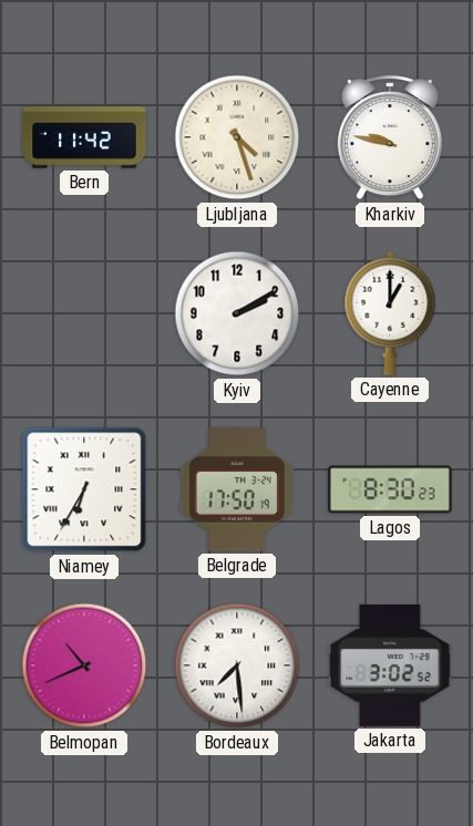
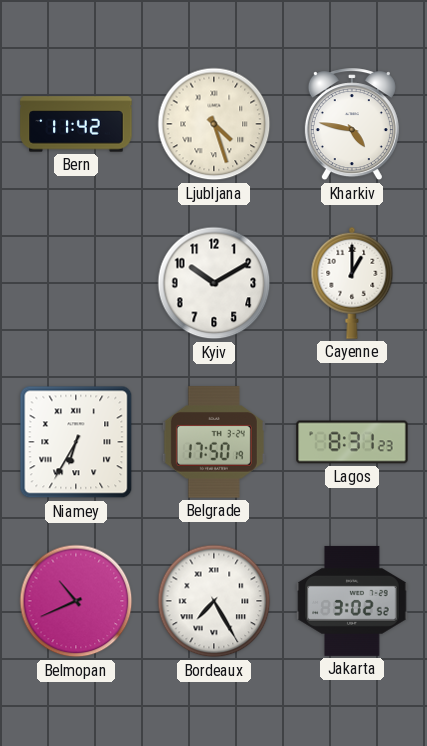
Kharkiv: 9:47 -> 4:47
Kyiv: 2:10 -> 10:10
Lagos: 8:30 -> 8:31
Bordeaux: 7:29 -> 7:25
